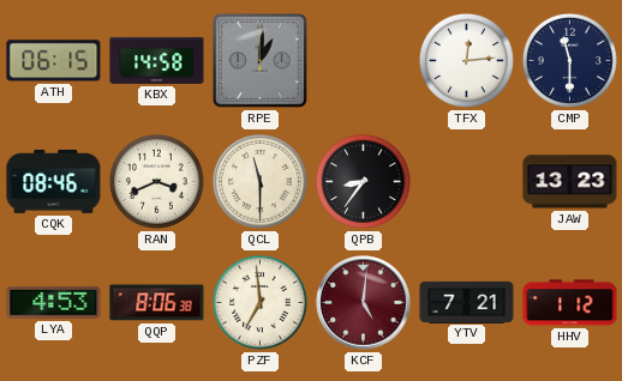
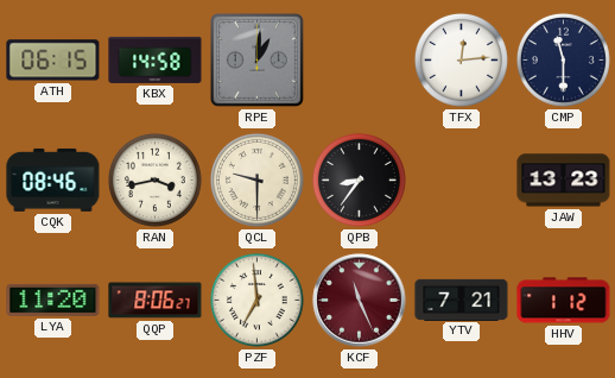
RAN: 3:41 -> 3:43
QCL: 11:30 -> 9:30
LYA: 4:53 -> 11:20
QQP: 8:06:38 -> 8:06:27
KCF: 5:01 -> 11:26
